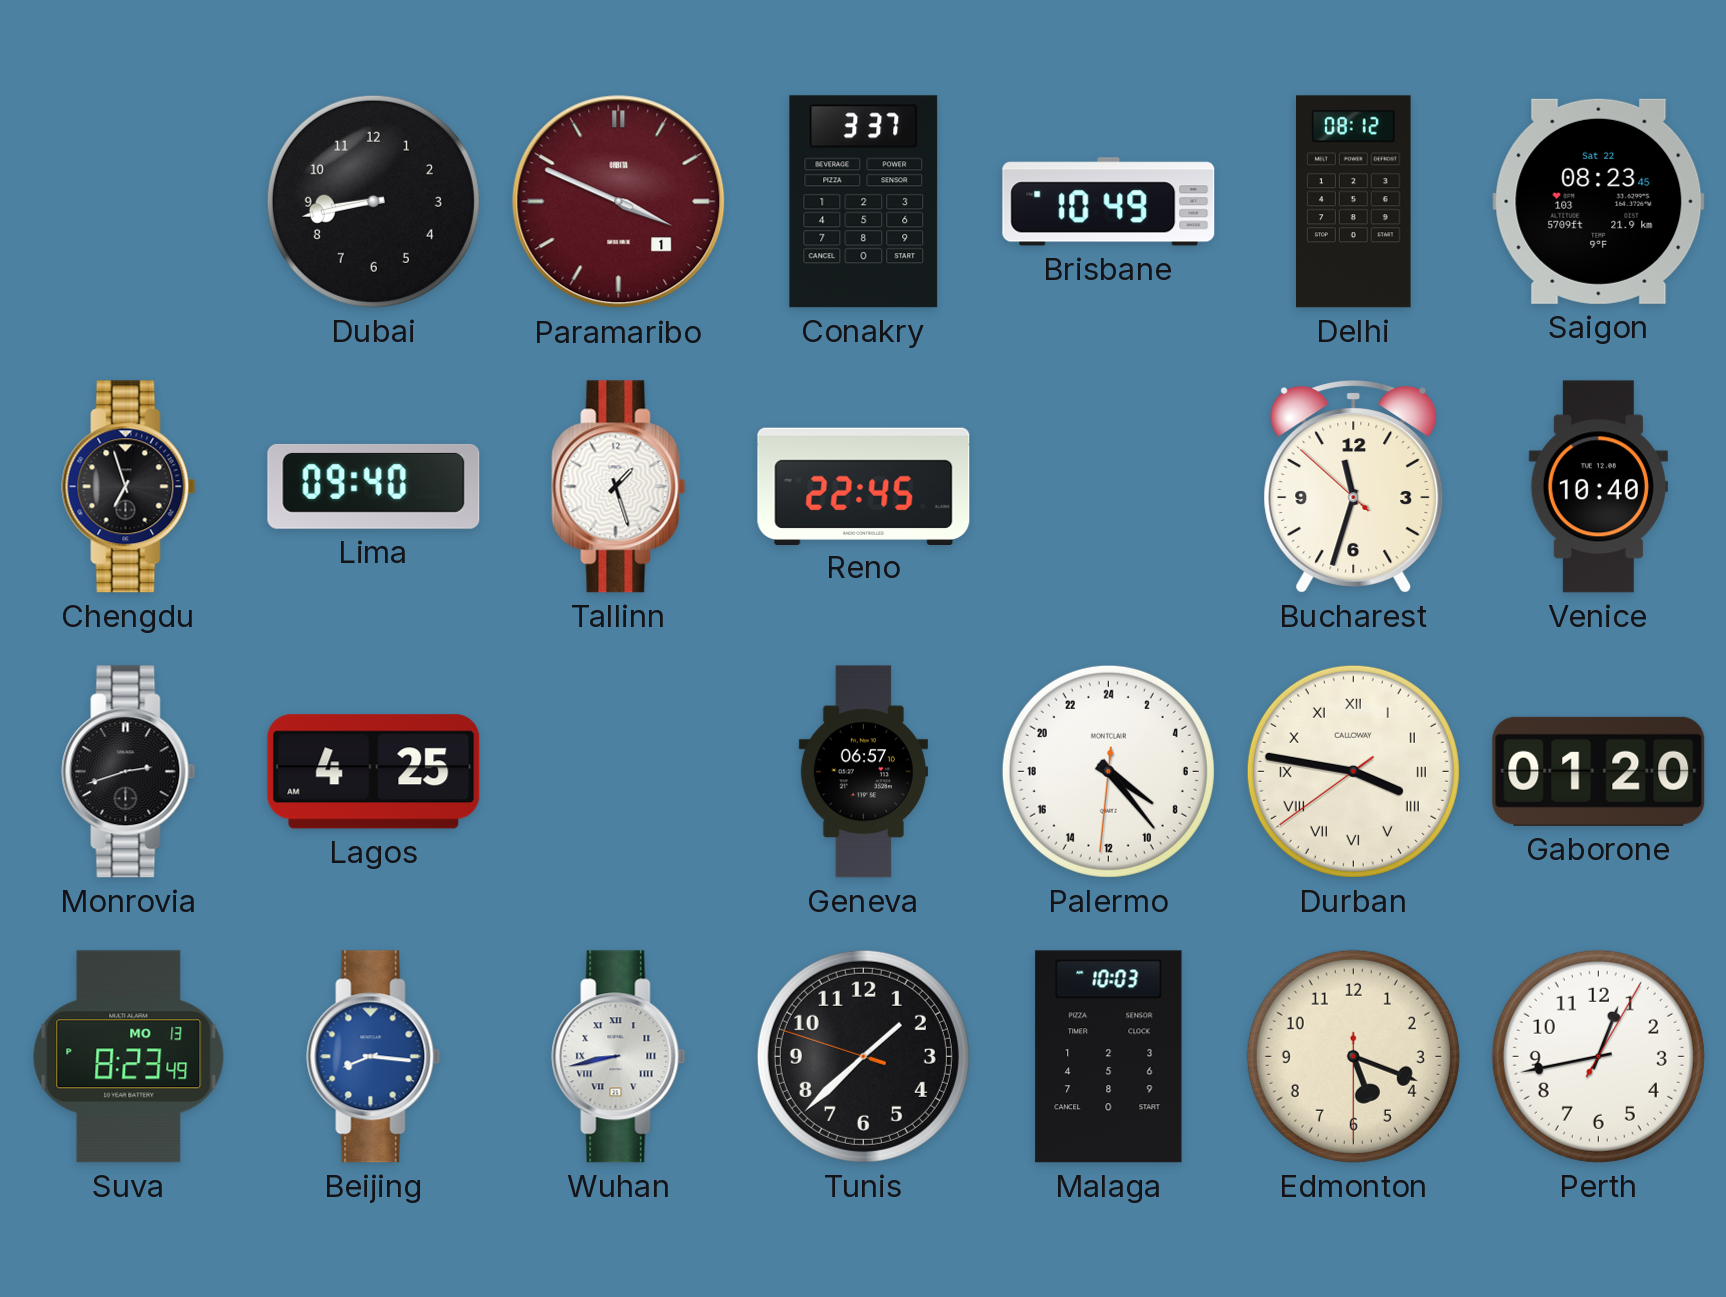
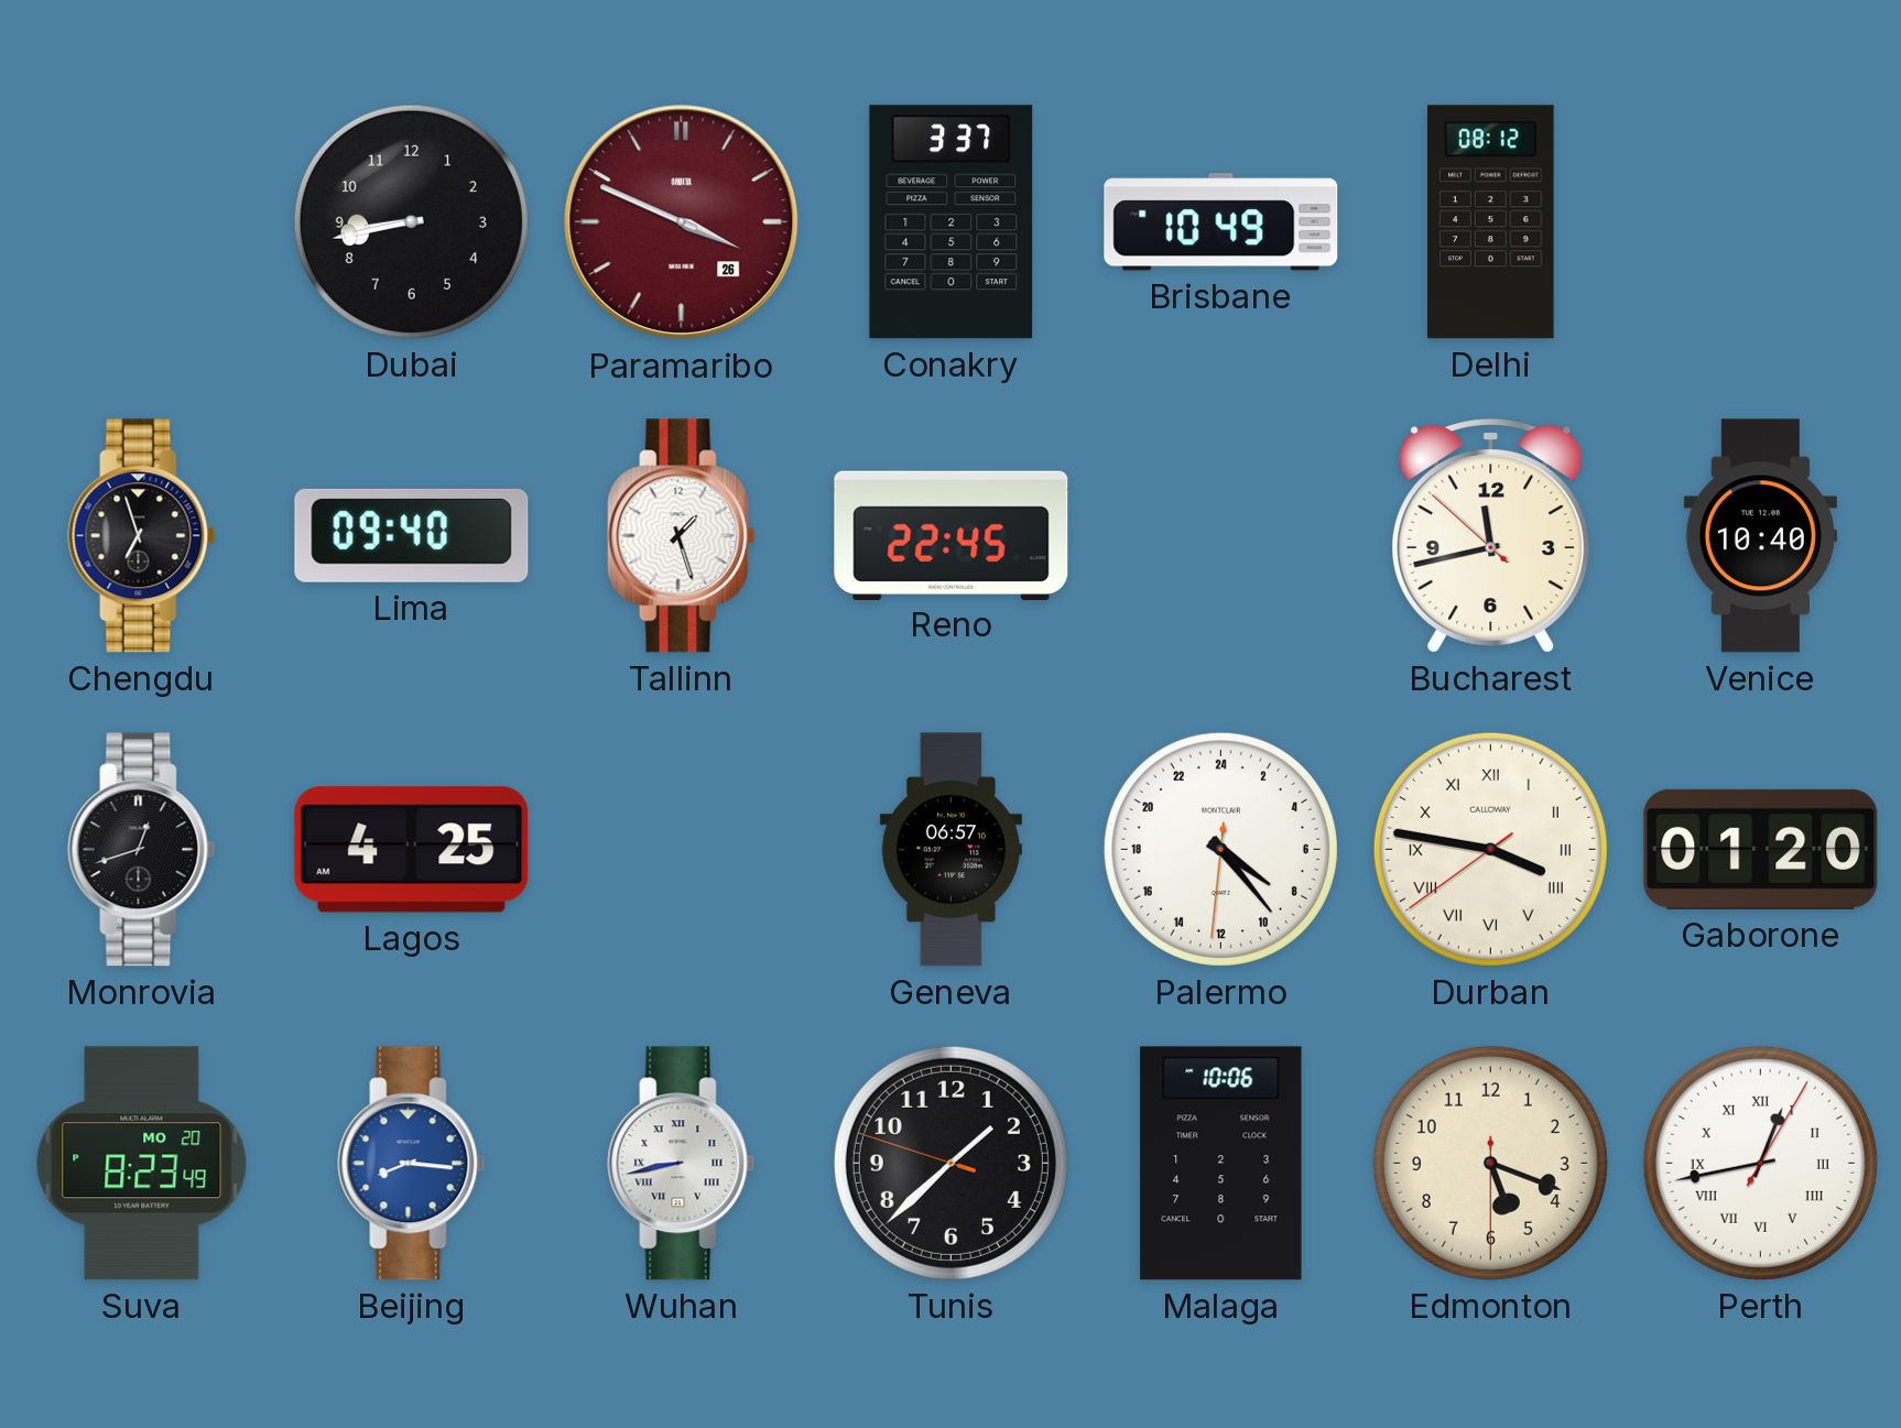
Paramaribo date: 1 -> 26
Saigon: 08:23 -> none
Bucharest: 11:32 -> 11:42
Monrovia: 2:42 -> 12:42
Suva date: MO 13 -> MO 20
Malaga: 10:03 -> 10:06
Perth numerals: Arabic -> Roman
